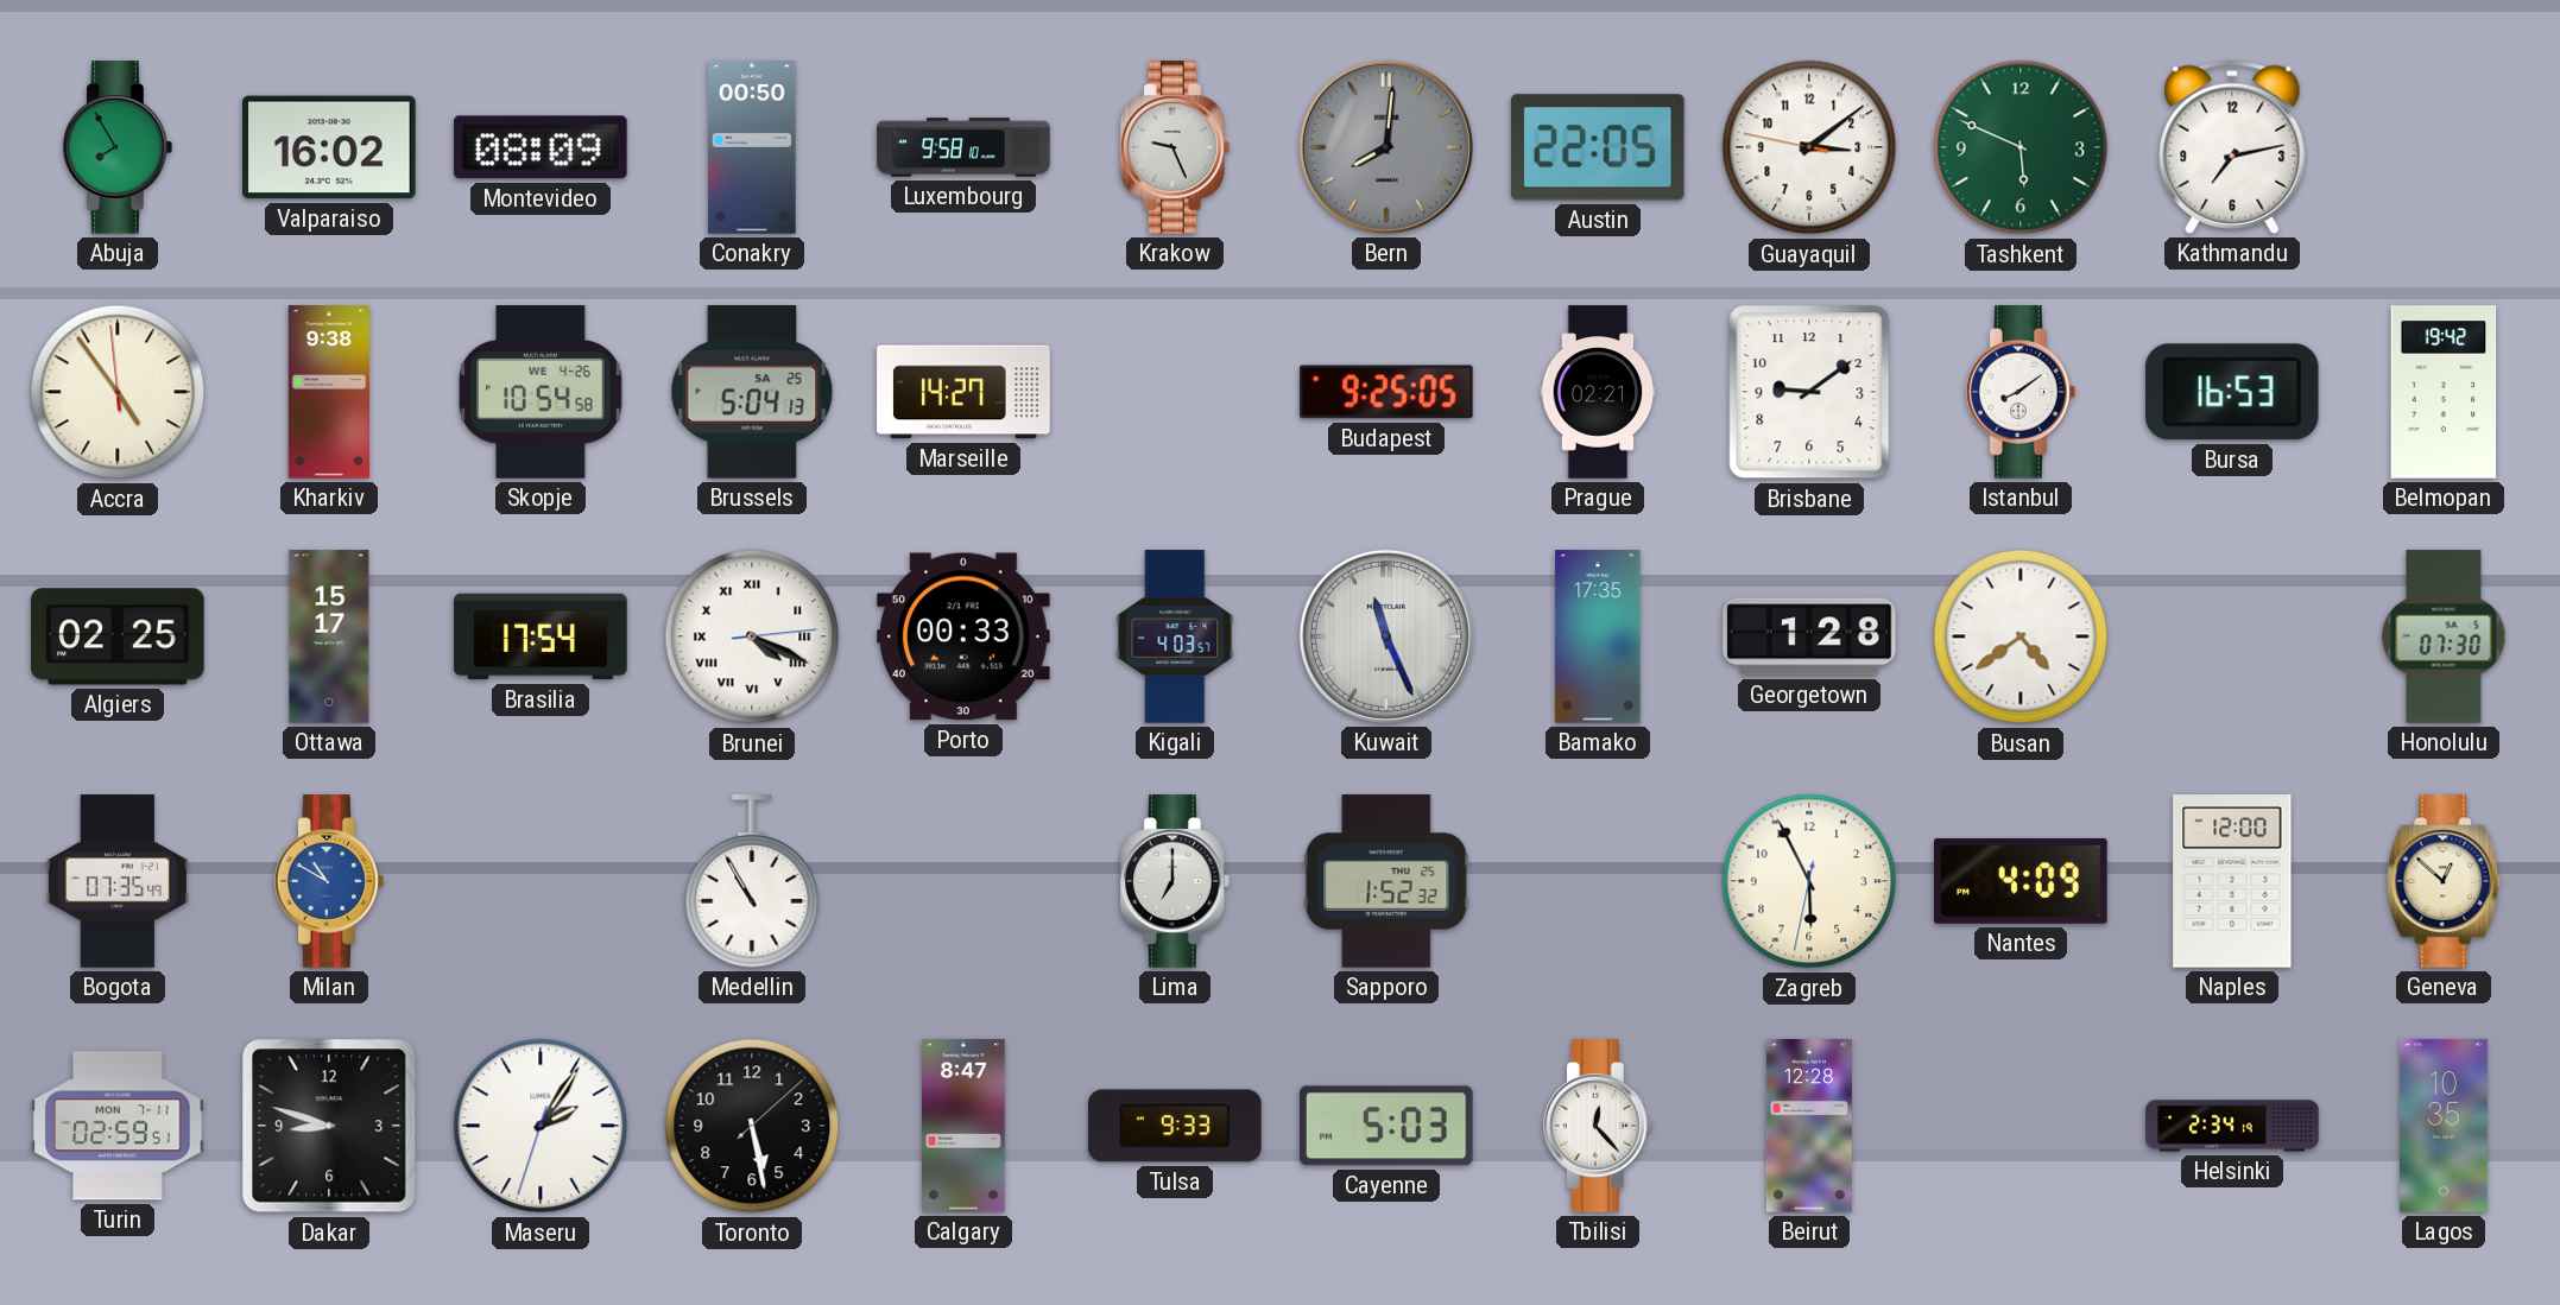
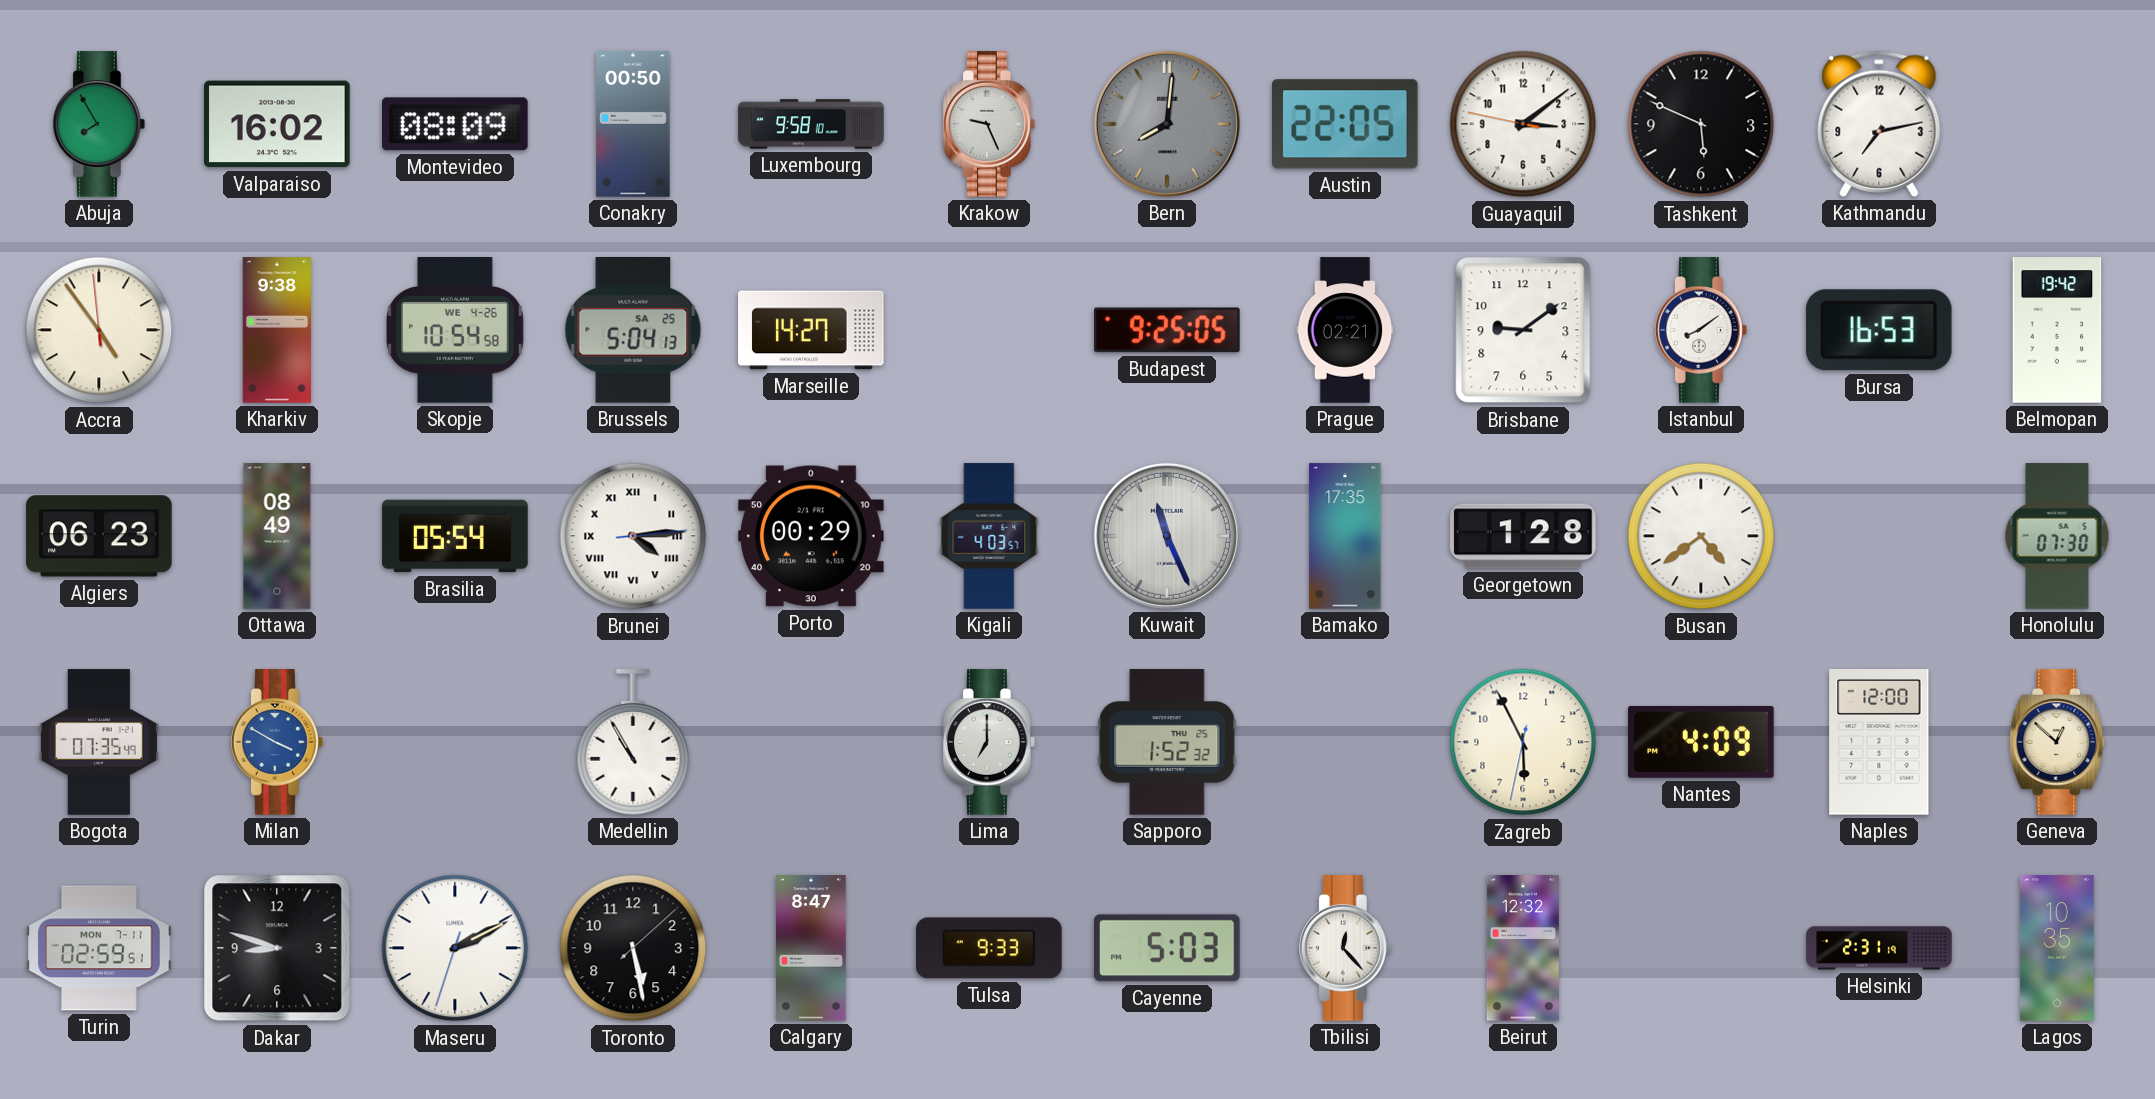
Tashkent dial: green -> black
Algiers: 02:25 -> 06:23
Ottawa: 15:17 -> 08:49
Brasilia: 17:54 -> 05:54
Brunei: 4:19 -> 4:14
Porto: 00:33 -> 00:29
Milan: 10:50 -> 3:50
Maseru: 2:05 -> 2:10
Beirut: 12:28 -> 12:32
Helsinki: 2:34 -> 2:31
